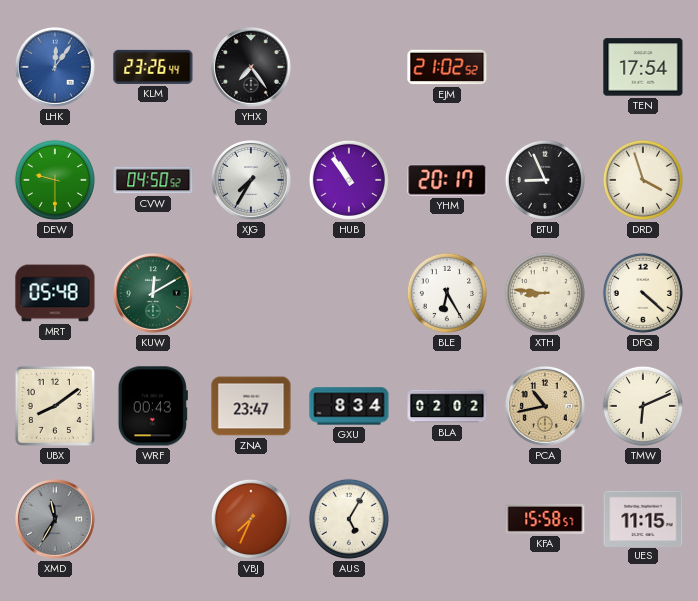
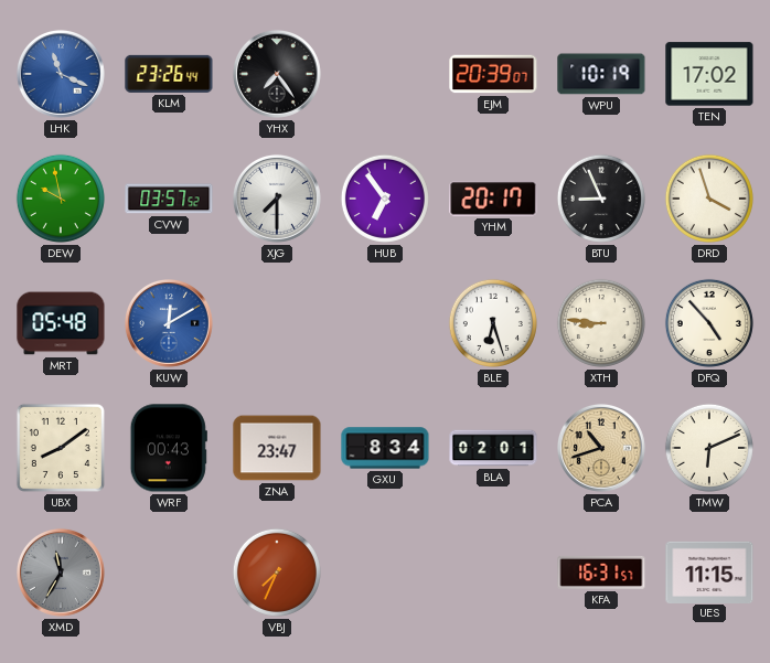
LHK: 12:06 -> 11:19
EJM: 21:02 -> 20:39
WPU: none -> 10:19
TEN: 17:54 -> 17:02
DEW: 9:30 -> 9:58
CVW: 04:50 -> 03:57
XJG: 7:35 -> 7:30
HUB: 10:54 -> 6:54
KUW dial: green -> blue
BLE: 6:25 -> 6:27
DFQ: 4:22 -> 4:53
BLA: 02:02 -> 02:01
PCA: 10:43 -> 10:42
AUS: 5:05 -> none
KFA: 15:58 -> 16:31
